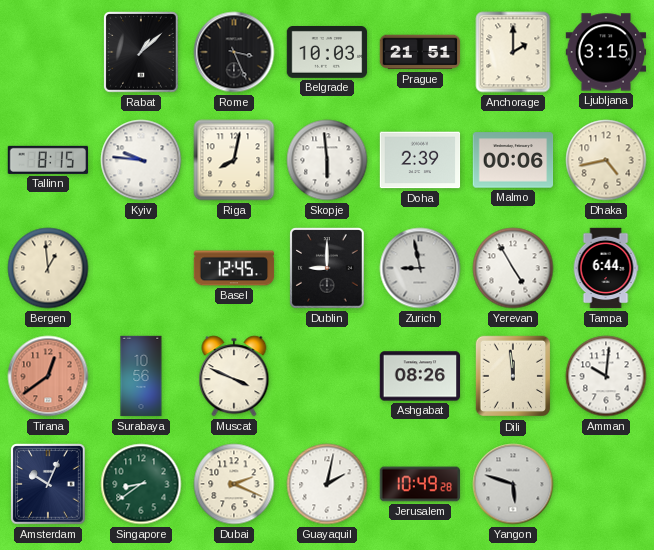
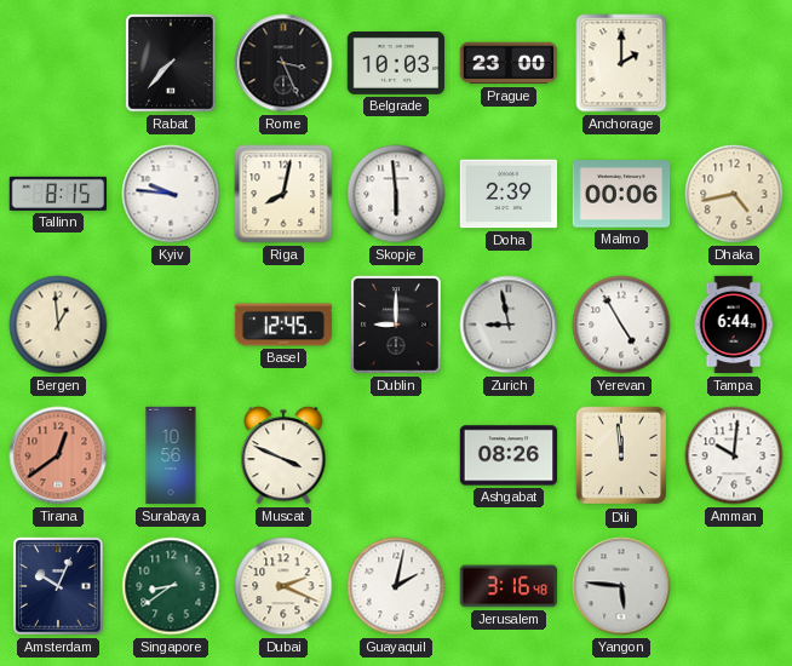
Rabat: 1:08 -> 7:37
Prague: 21:51 -> 23:00
Ljubljana: 3:15 -> none
Jerusalem: 10:49 -> 3:16
Yangon: 5:48 -> 5:46
